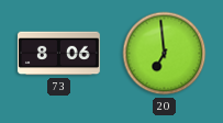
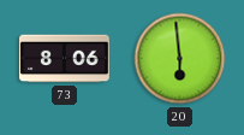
20: 6:59 -> 5:59
